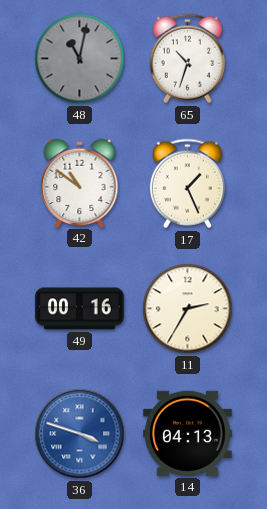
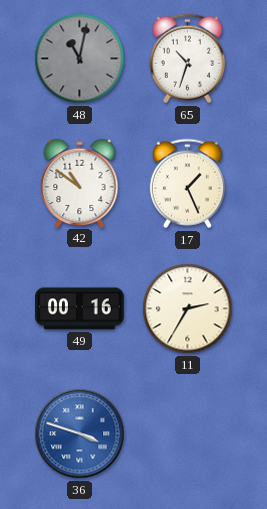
14: 04:13 -> none
